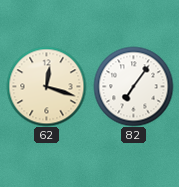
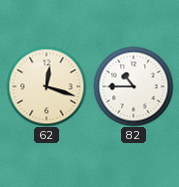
82: 7:06 -> 10:45
